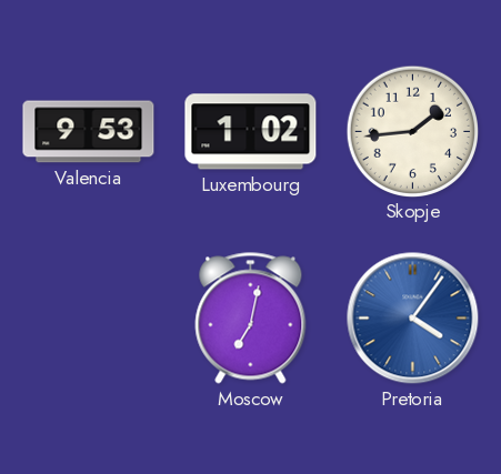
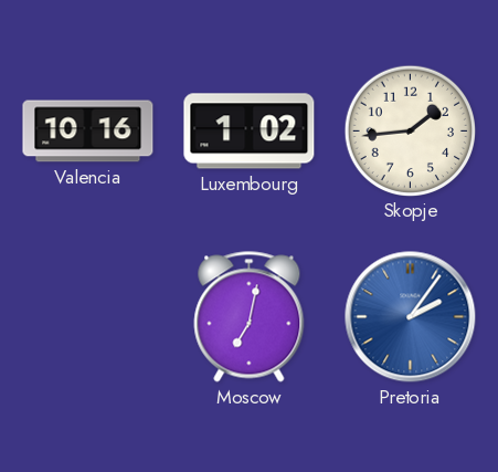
Valencia: 9:53 -> 10:16
Pretoria: 4:06 -> 2:06
